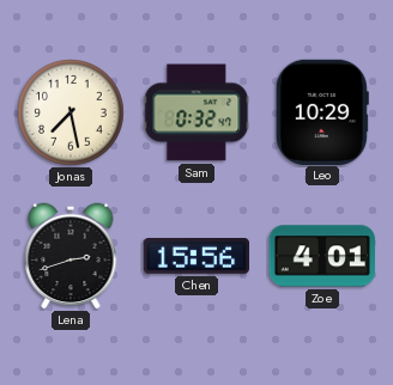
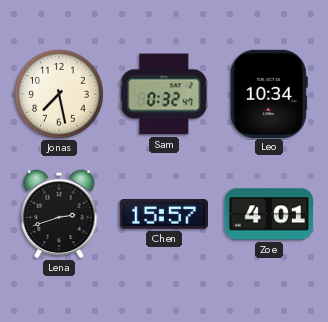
Leo: 10:29 -> 10:34
Chen: 15:56 -> 15:57
